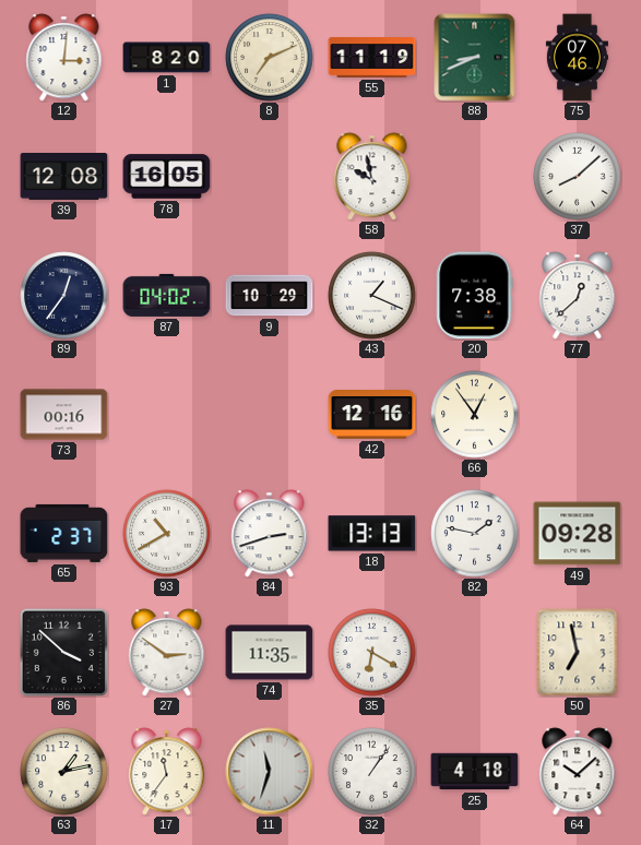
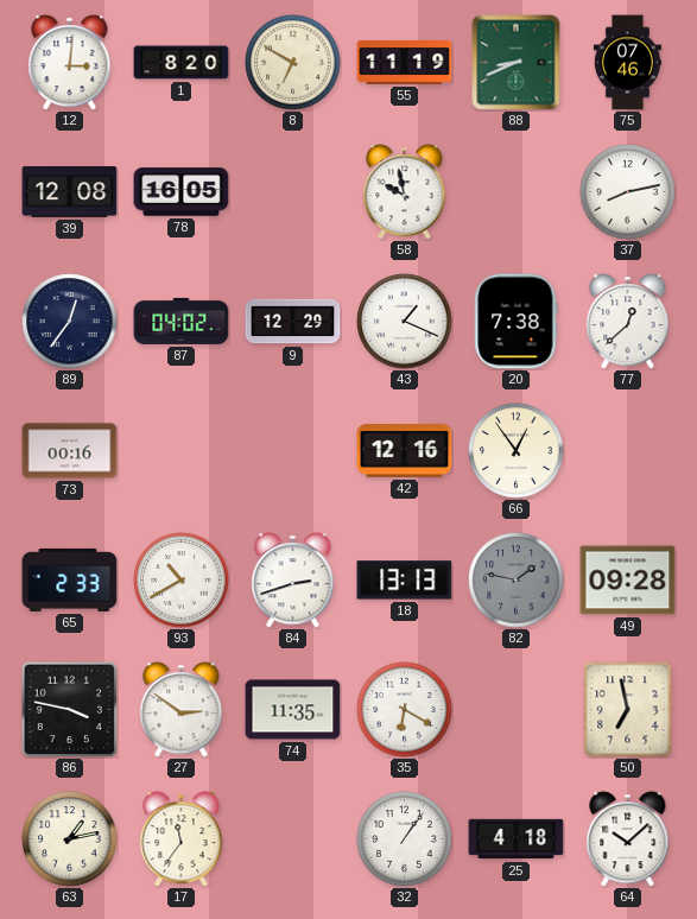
8: 7:11 -> 6:50
37: 8:08 -> 8:13
9: 10:29 -> 12:29
65: 2:37 -> 2:33
82 dial: white -> grey
86: 3:52 -> 3:47
11: 11:33 -> none
